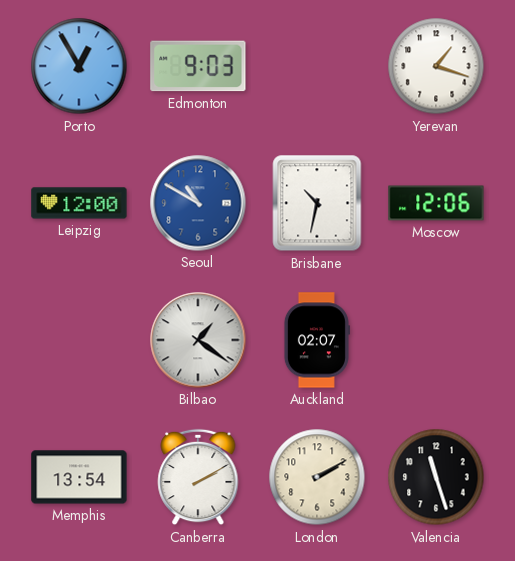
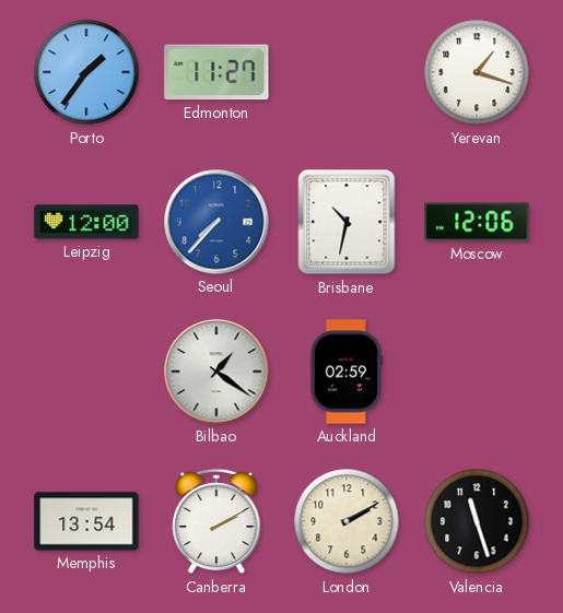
Porto: 12:55 -> 1:36
Edmonton: 9:03 -> 11:27
Seoul: 10:50 -> 7:37
Auckland: 02:07 -> 02:59
